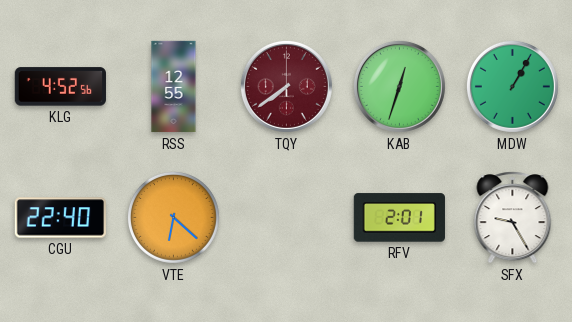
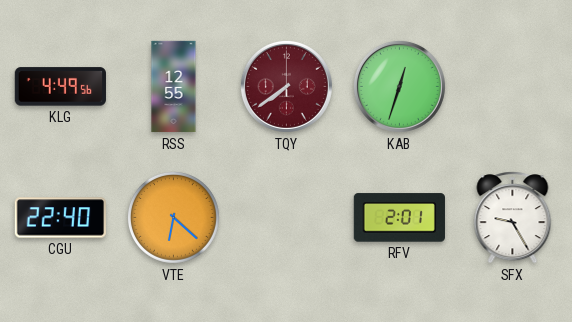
KLG: 4:52 -> 4:49
MDW: 1:05 -> none
